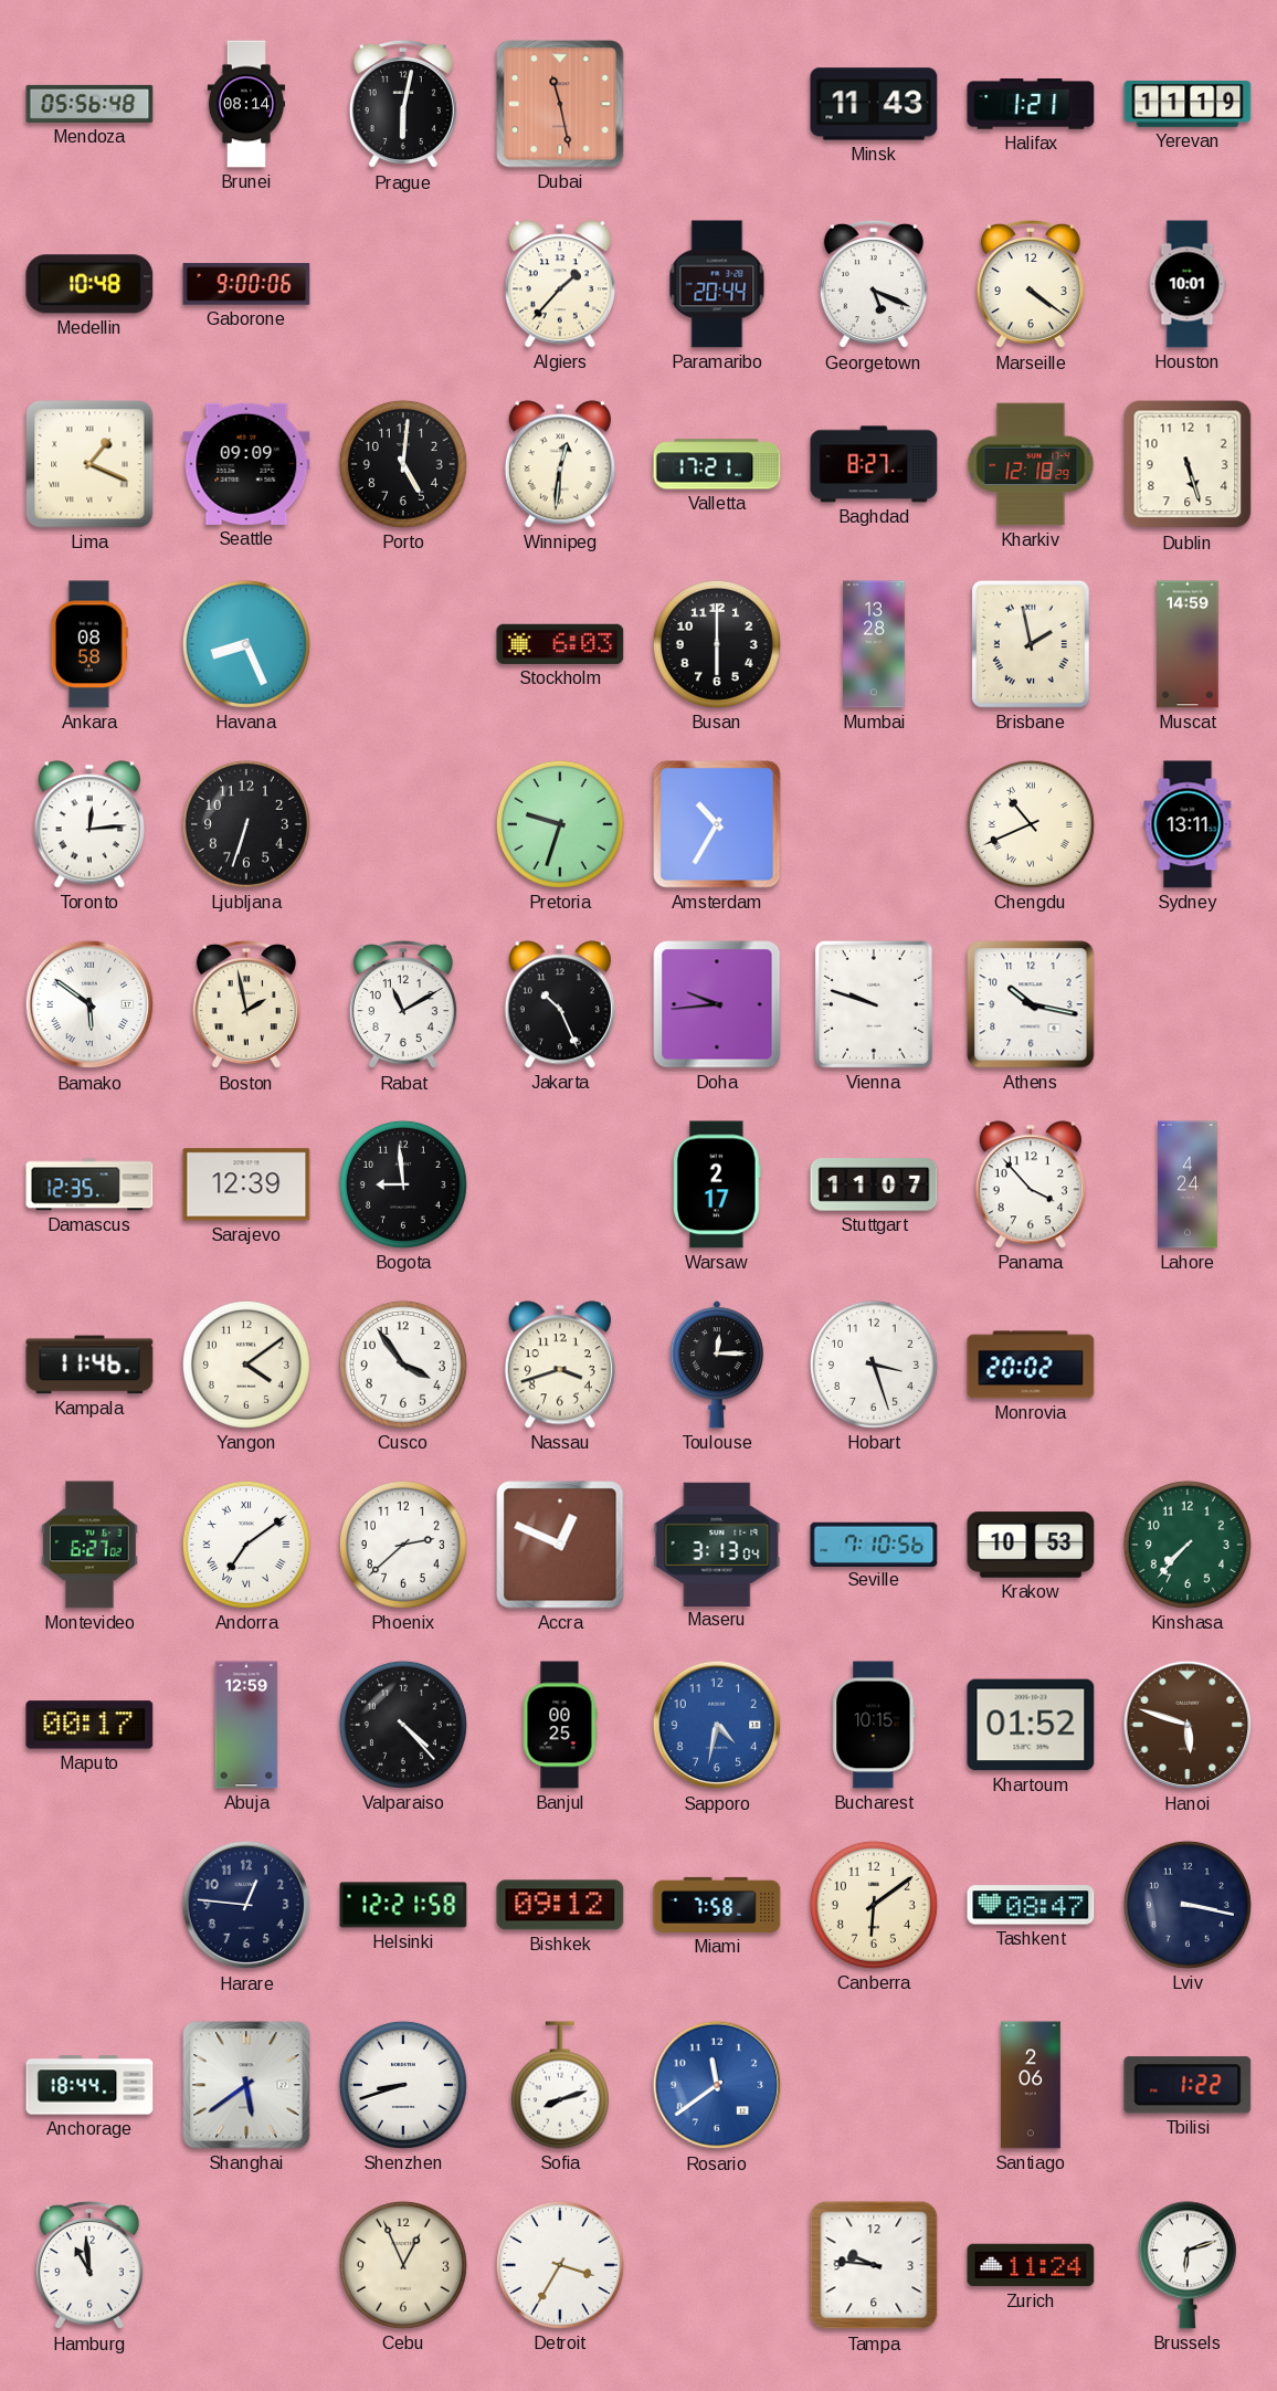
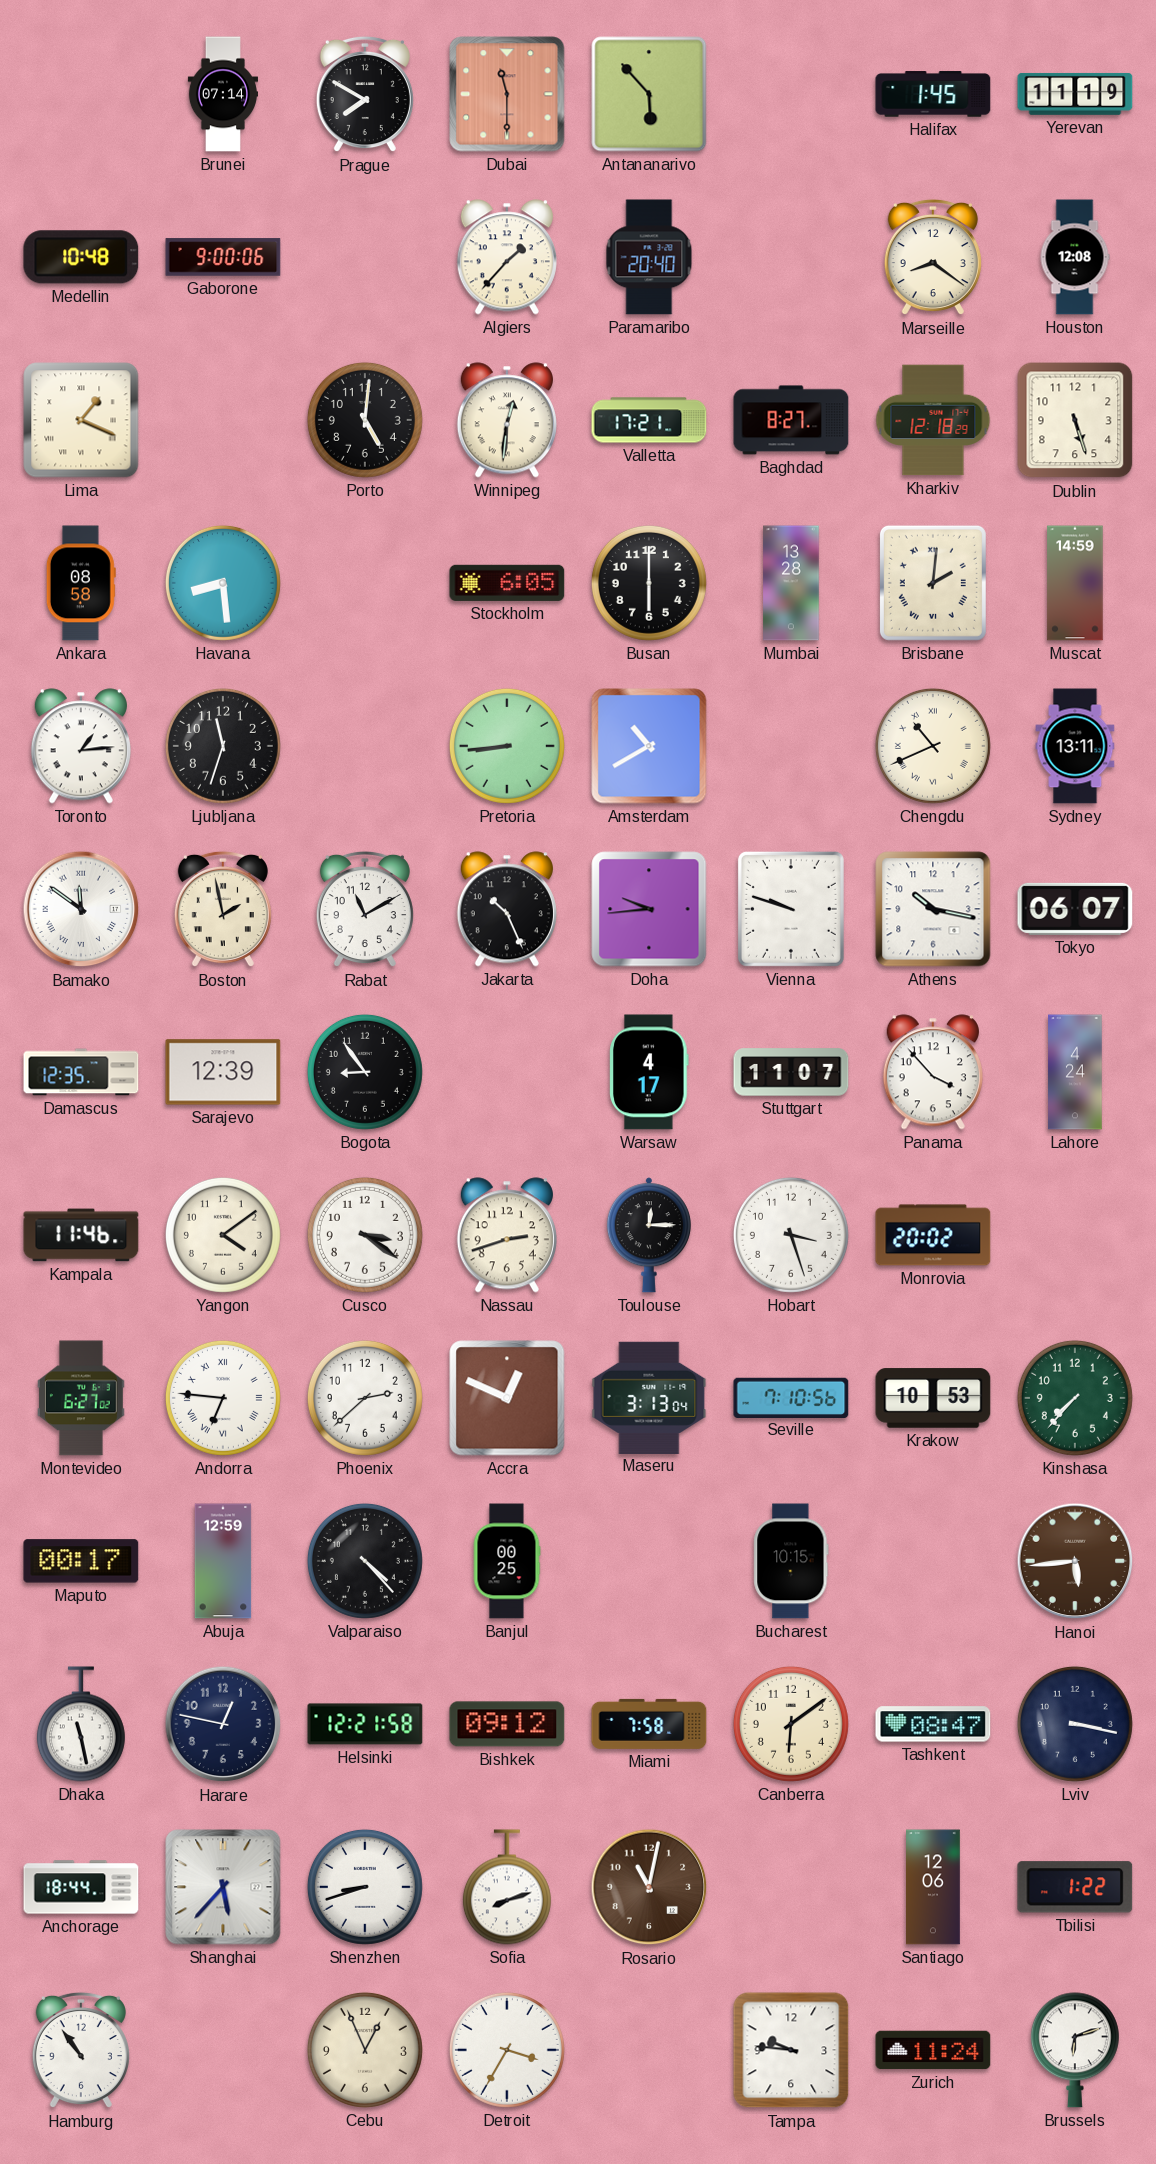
Mendoza: 05:56 -> none
Brunei: 08:14 -> 07:14
Prague: 6:02 -> 7:50
Dubai: 11:28 -> 11:30
Antananarivo: none -> 5:53
Minsk: 11:43 -> none
Halifax: 1:21 -> 1:45
Paramaribo: 20:44 -> 20:40
Georgetown: 5:19 -> none
Marseille: 4:21 -> 8:21
Houston: 10:01 -> 12:08
Seattle: 09:09 -> none
Havana: 8:26 -> 8:29
Stockholm: 6:03 -> 6:05
Brisbane: 1:58 -> 2:01
Toronto: 12:14 -> 1:14
Ljubljana: 6:33 -> 11:33
Pretoria: 9:33 -> 8:44
Amsterdam: 10:35 -> 10:40
Bamako: 5:51 -> 11:51
Tokyo: none -> 06:07
Bogota: 8:59 -> 8:54
Warsaw: 2:17 -> 4:17
Cusco: 3:54 -> 3:21
Nassau: 3:42 -> 2:42
Andorra: 7:09 -> 6:46
Sapporo: 4:32 -> none
Khartoum: 01:52 -> none
Hanoi: 5:48 -> 5:44
Dhaka: none -> 11:28
Harare: 12:46 -> 12:47
Shanghai: 5:39 -> 5:37
Rosario: 11:39 -> 11:02
Rosario dial: blue -> brown
Santiago: 2:06 -> 12:06
Hamburg: 10:59 -> 10:54
